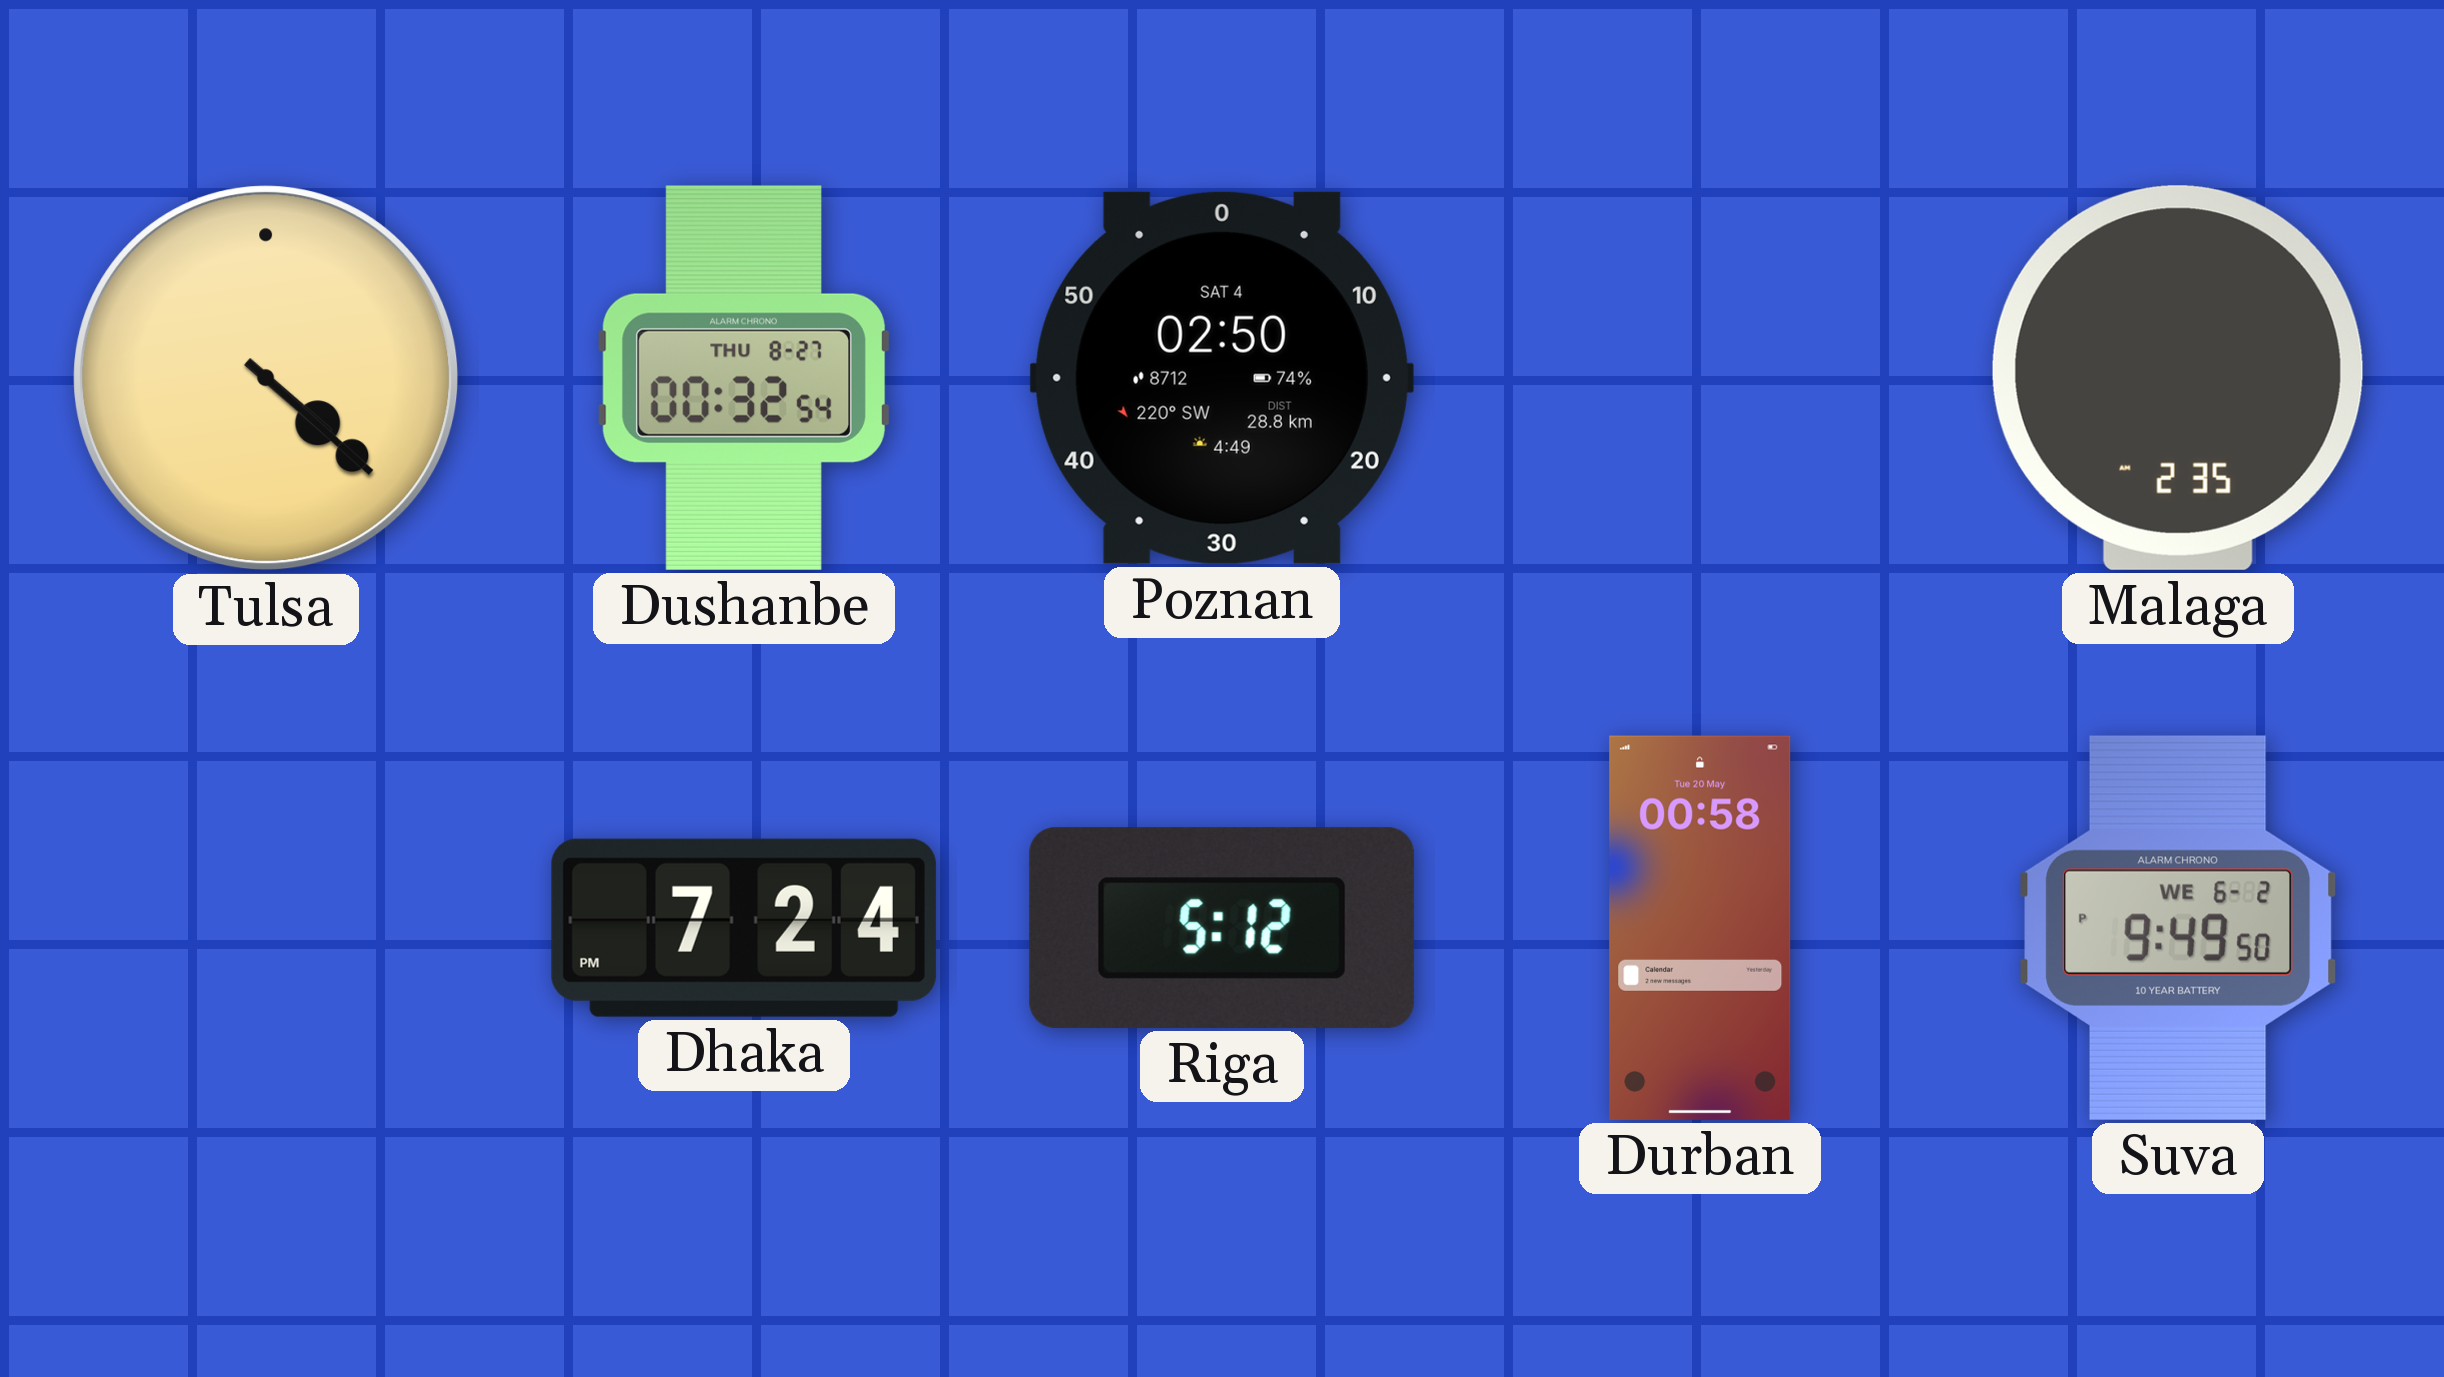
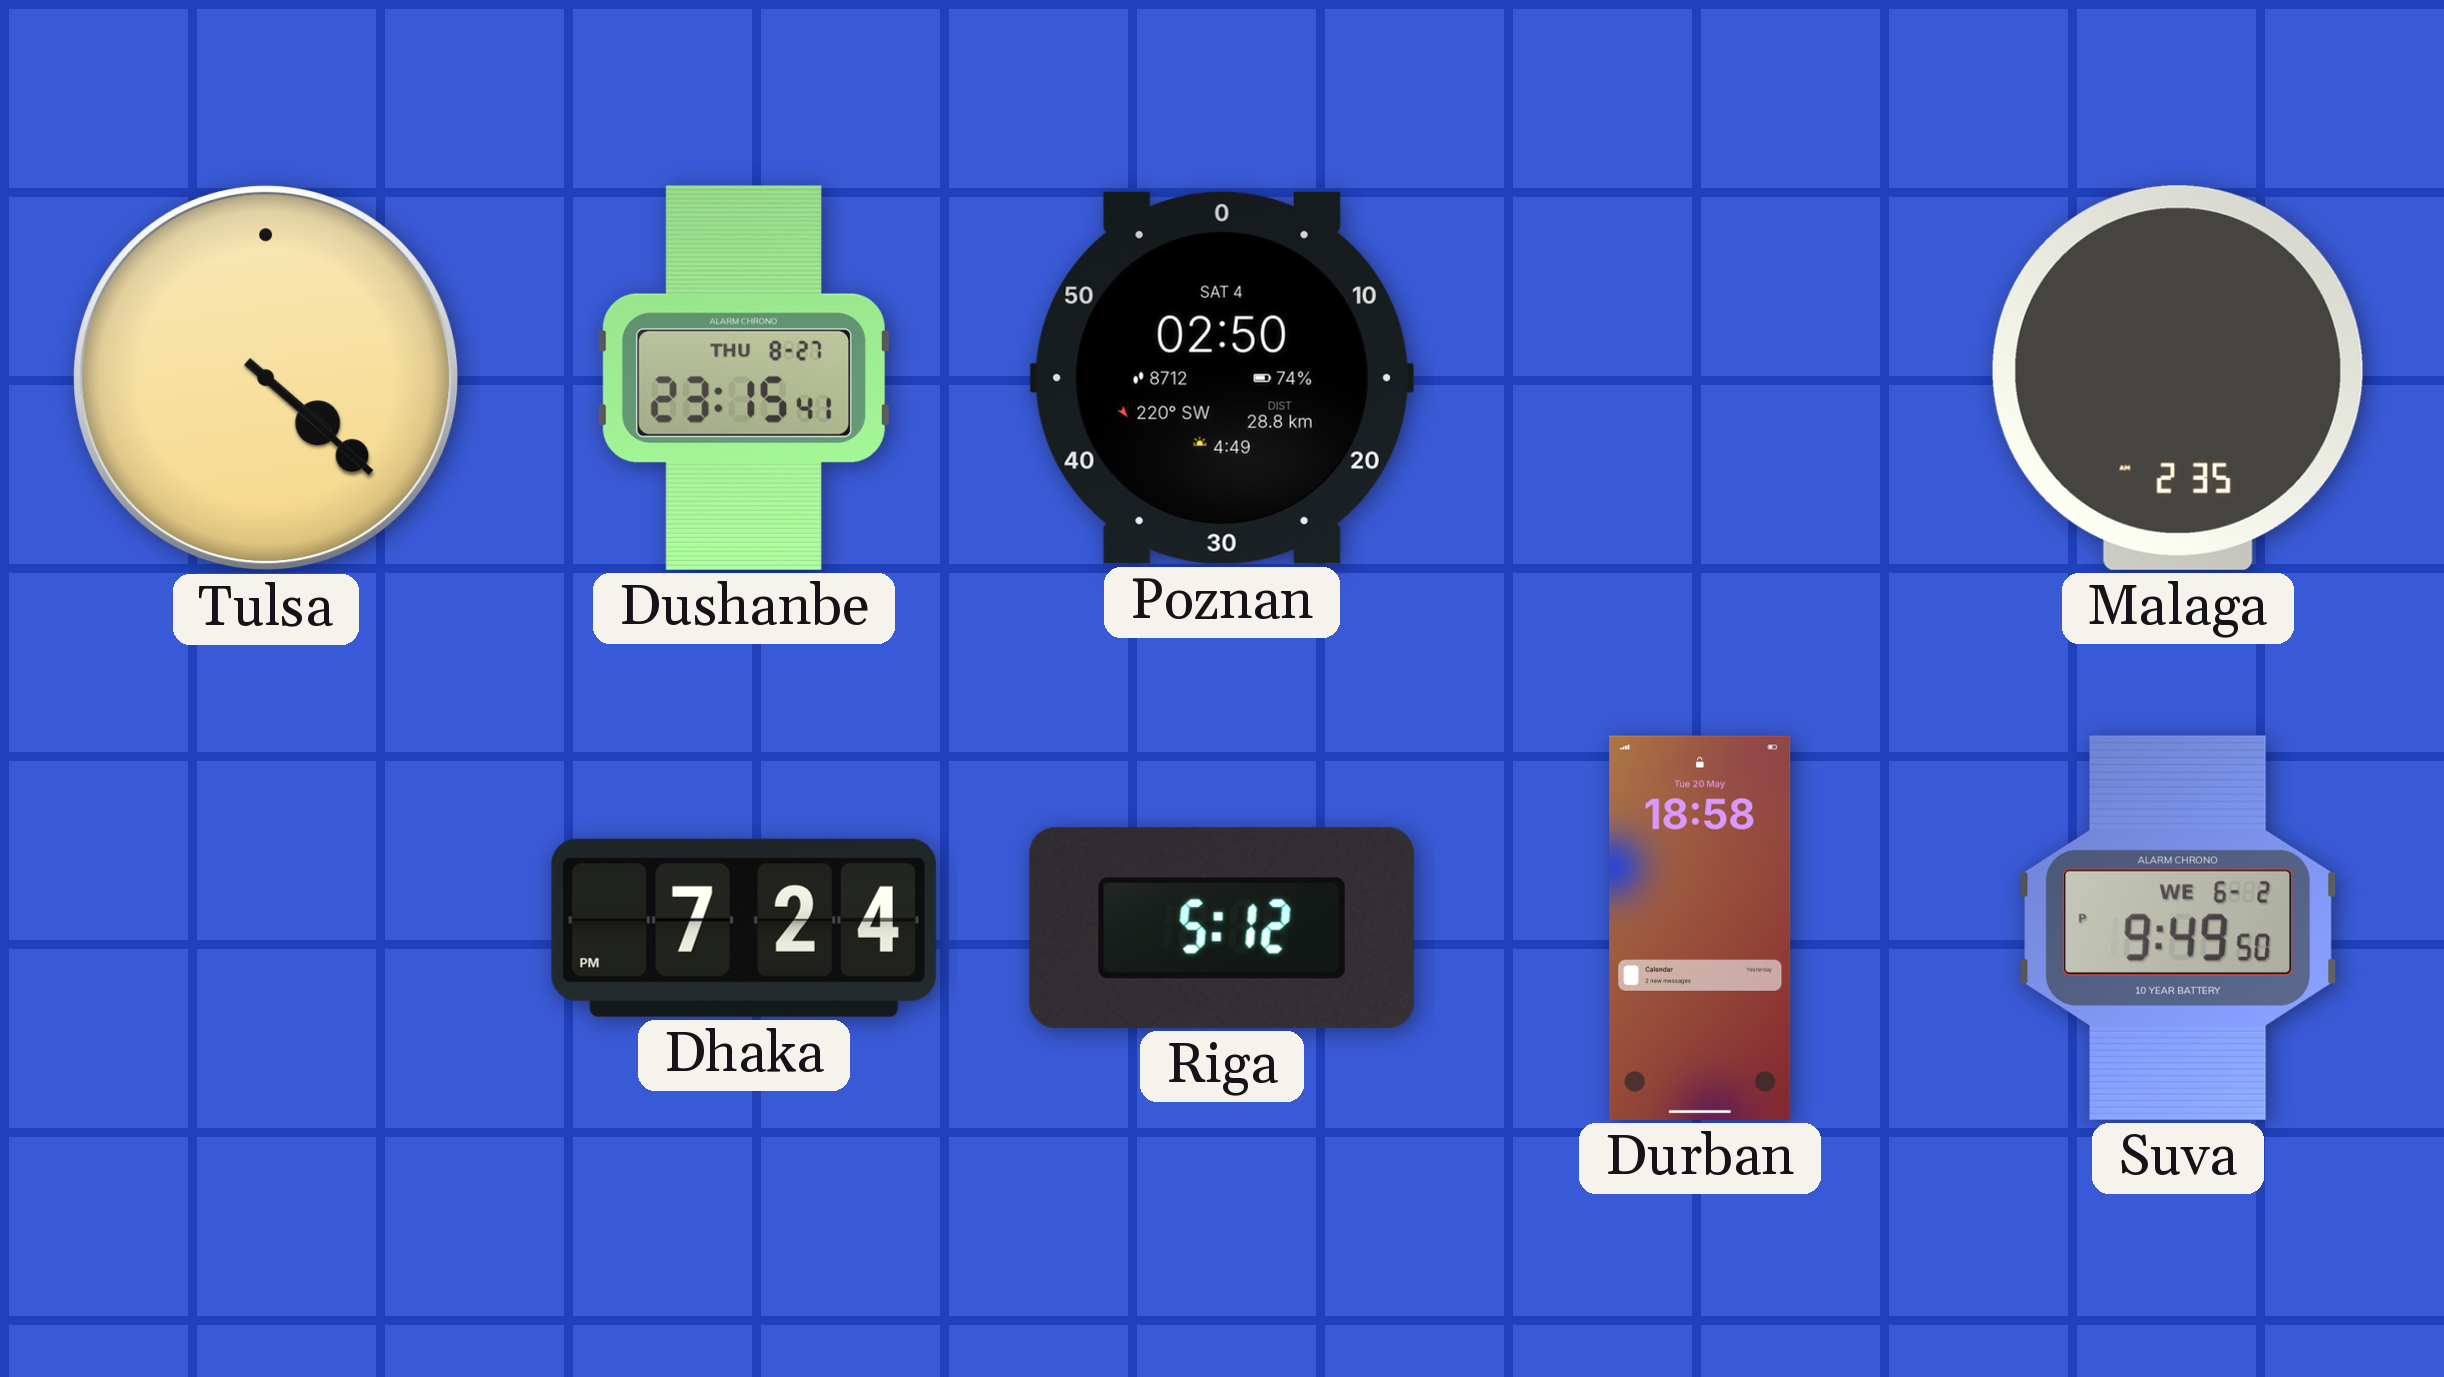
Dushanbe: 00:32 -> 23:15
Durban: 00:58 -> 18:58
